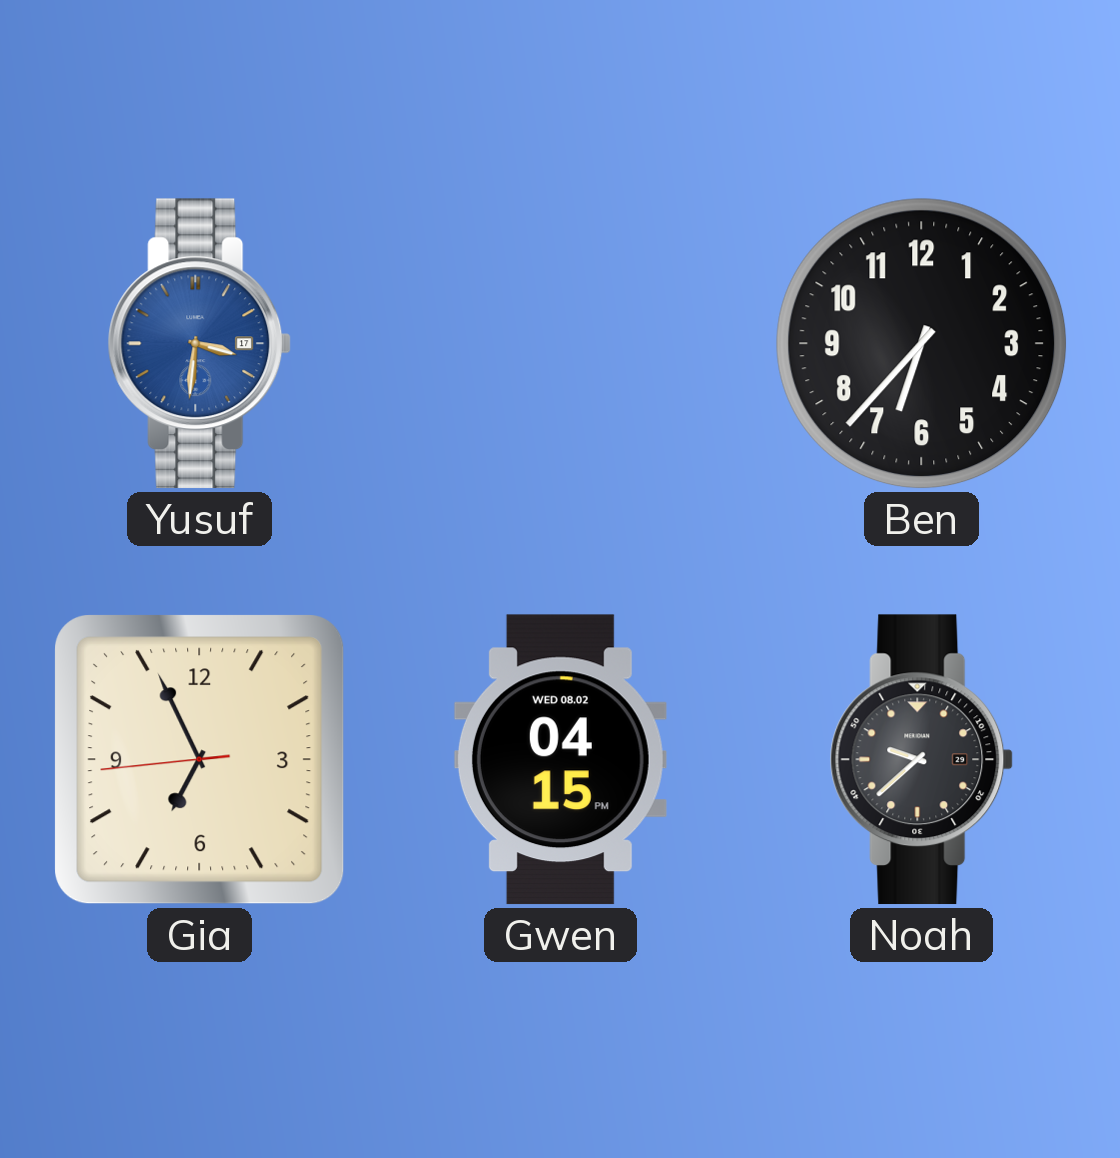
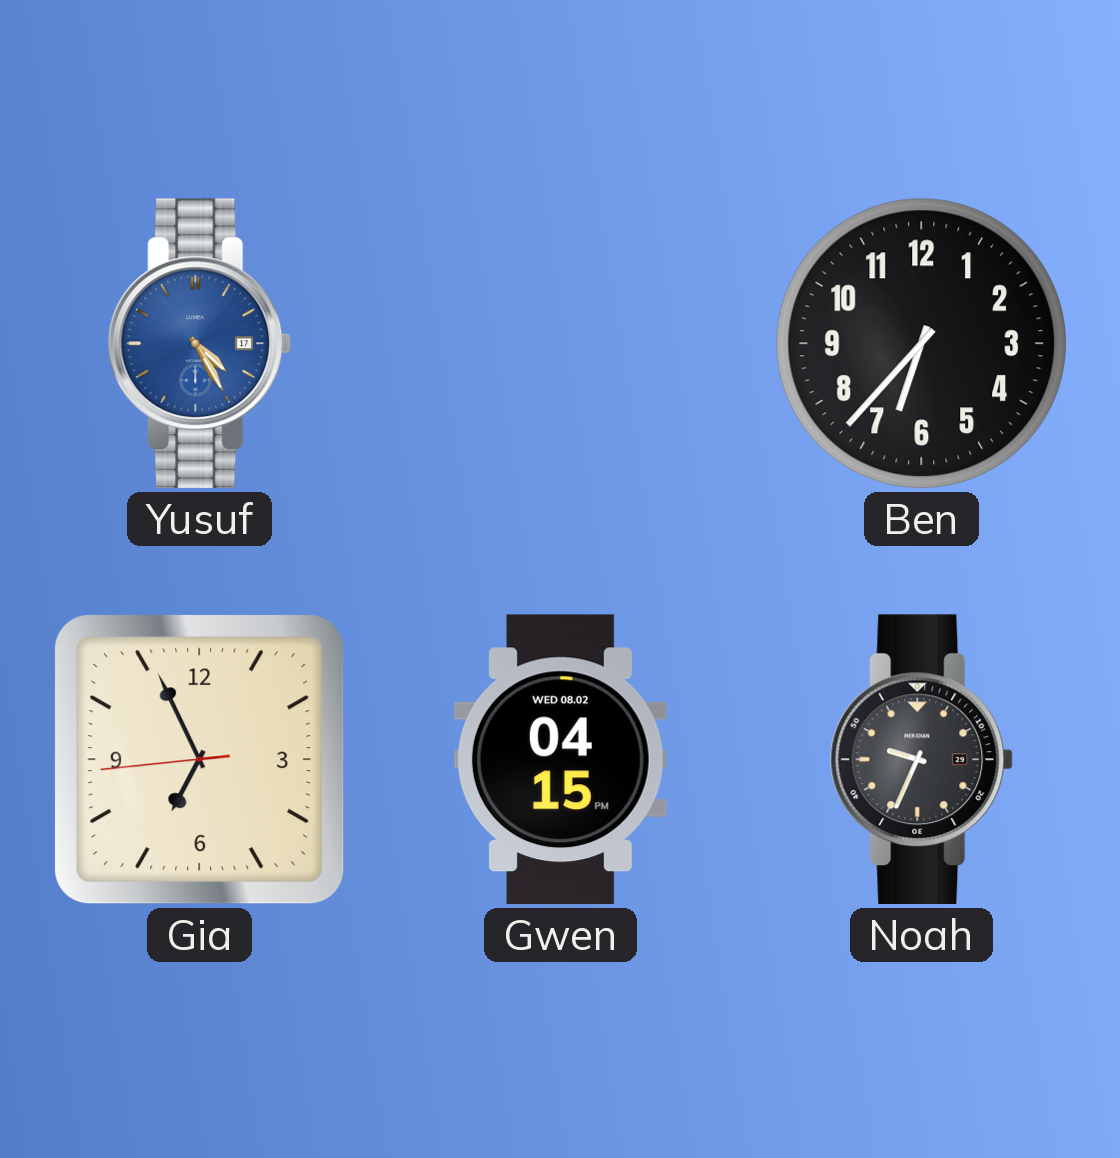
Yusuf: 3:31 -> 4:25
Noah: 9:38 -> 9:34
